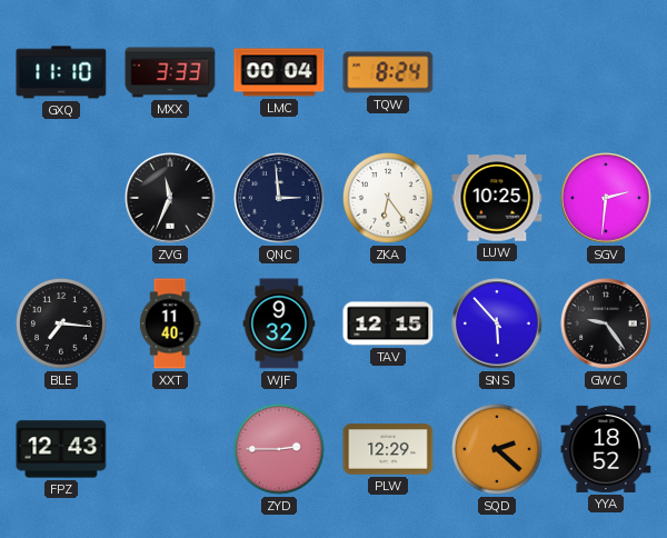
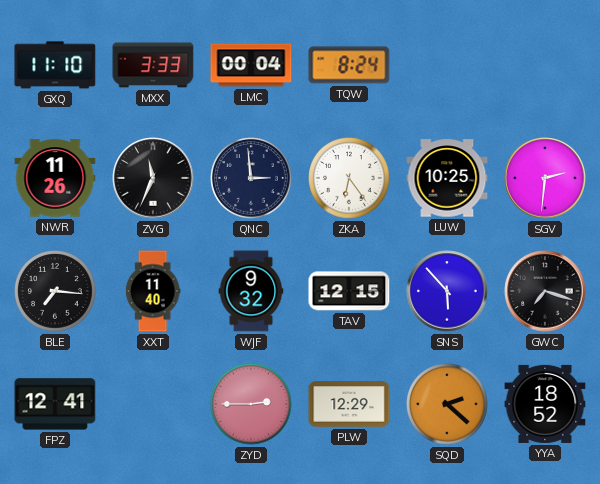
NWR: none -> 11:26
GWC: 9:24 -> 7:18
FPZ: 12:43 -> 12:41
